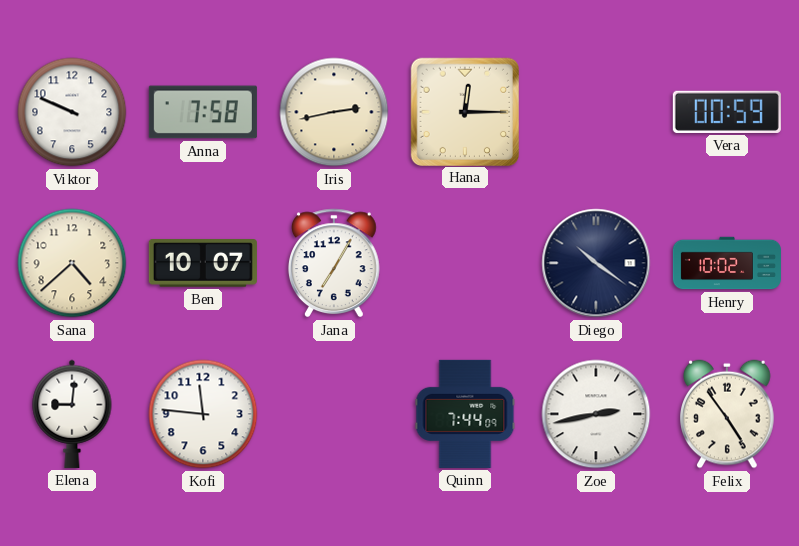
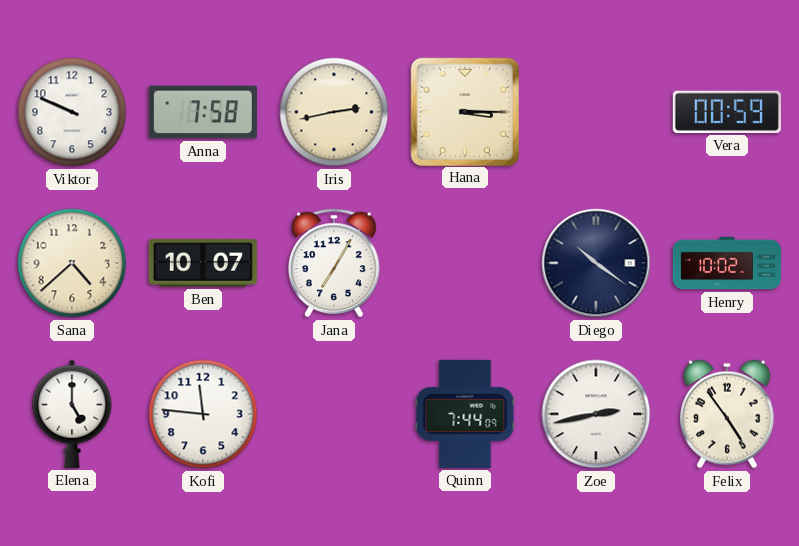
Hana: 12:15 -> 3:15
Elena: 9:01 -> 5:00
